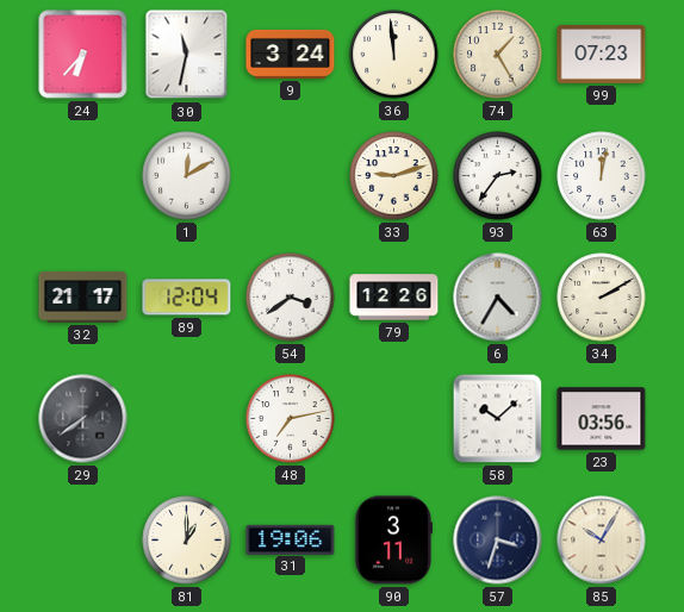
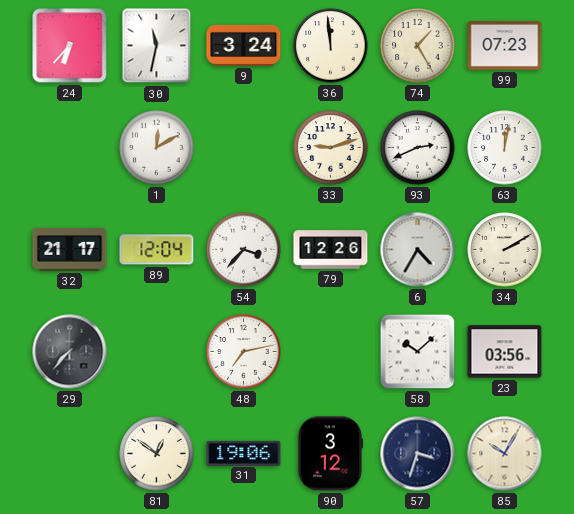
93: 2:36 -> 2:41
54: 3:39 -> 3:37
29: 7:39 -> 7:37
81: 1:00 -> 12:51
90: 3:11 -> 3:12
